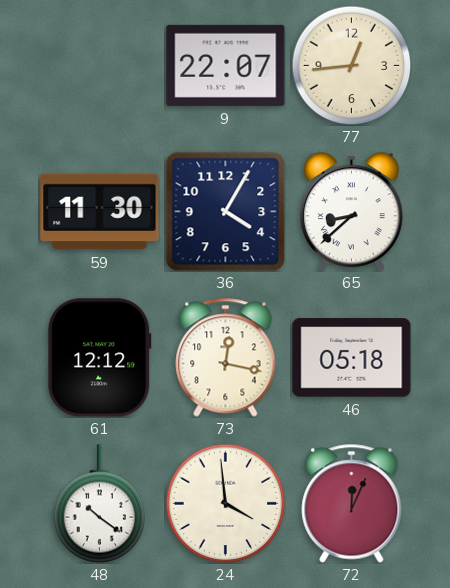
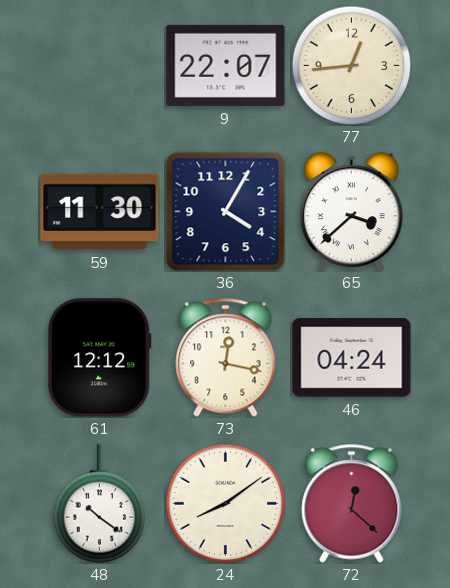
65: 8:38 -> 3:38
46: 05:18 -> 04:24
24: 3:59 -> 8:09
72: 12:04 -> 12:22
